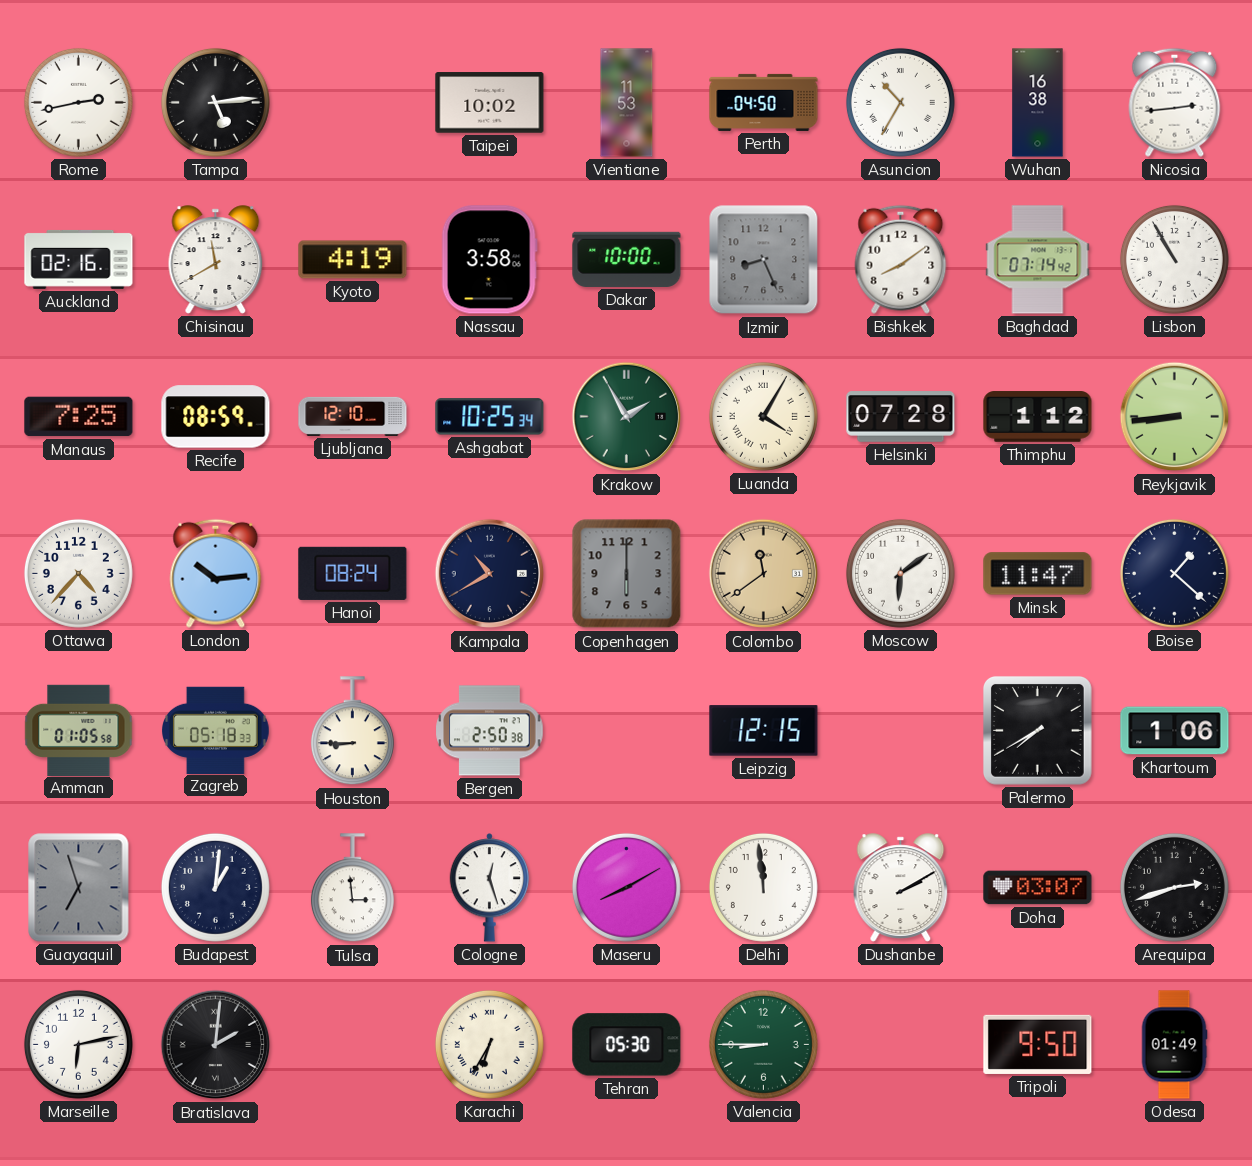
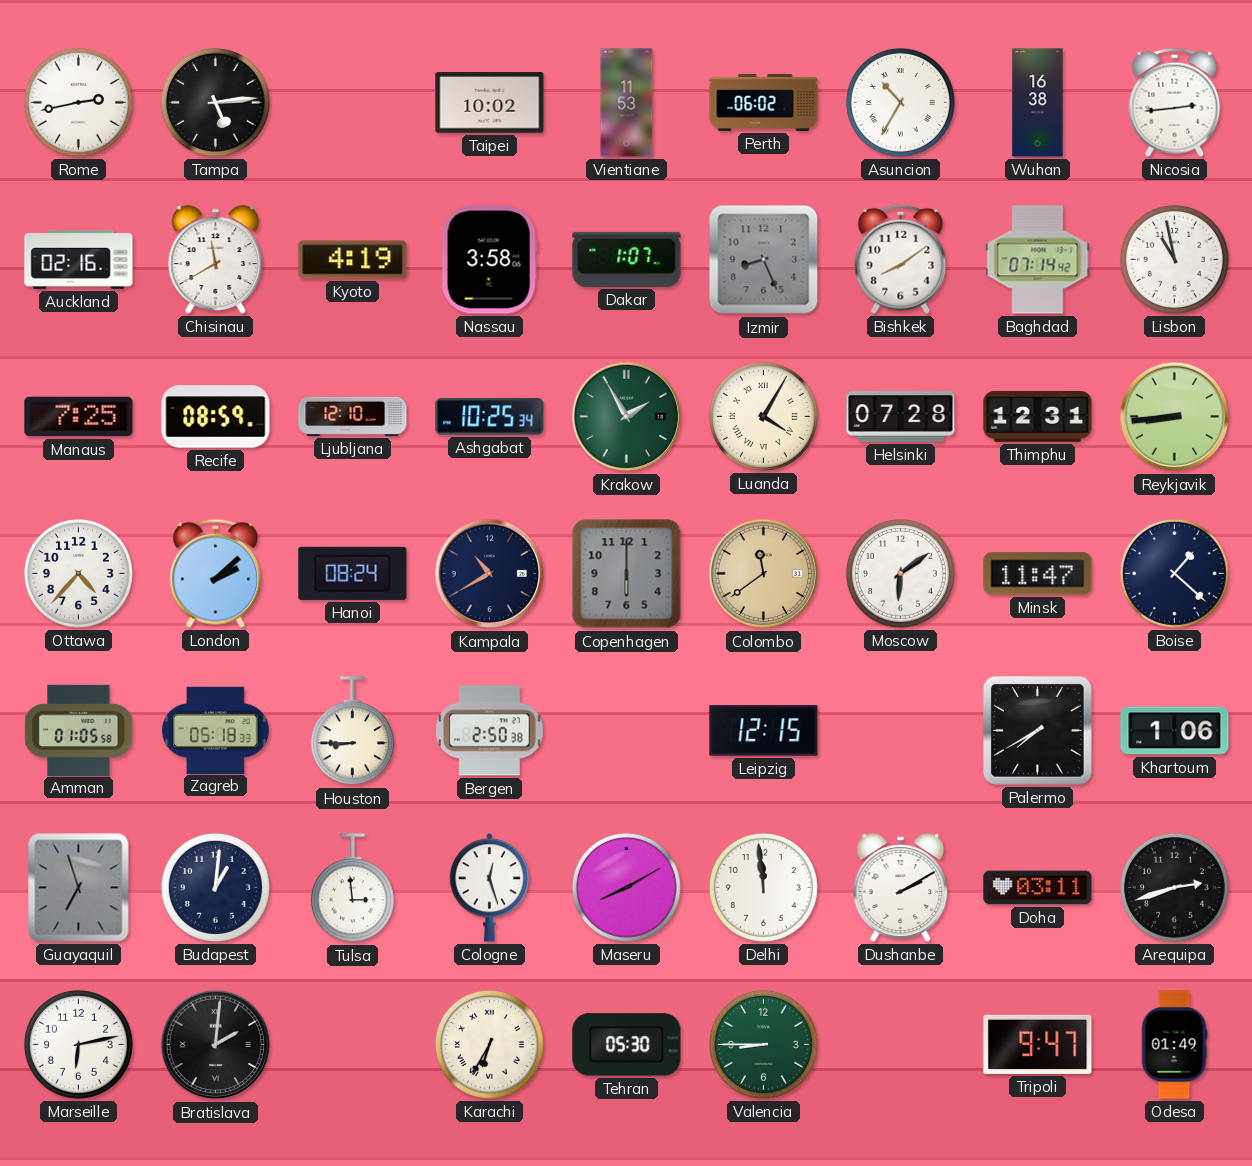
Perth: 04:50 -> 06:02
Dakar: 10:00 -> 1:07
Lisbon: 10:55 -> 10:58
Thimphu: 1:12 -> 12:31
London: 10:14 -> 2:08
Doha: 03:07 -> 03:11
Tripoli: 9:50 -> 9:47
